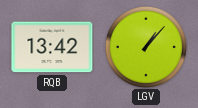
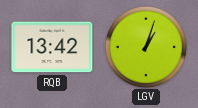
LGV: 1:07 -> 1:03
